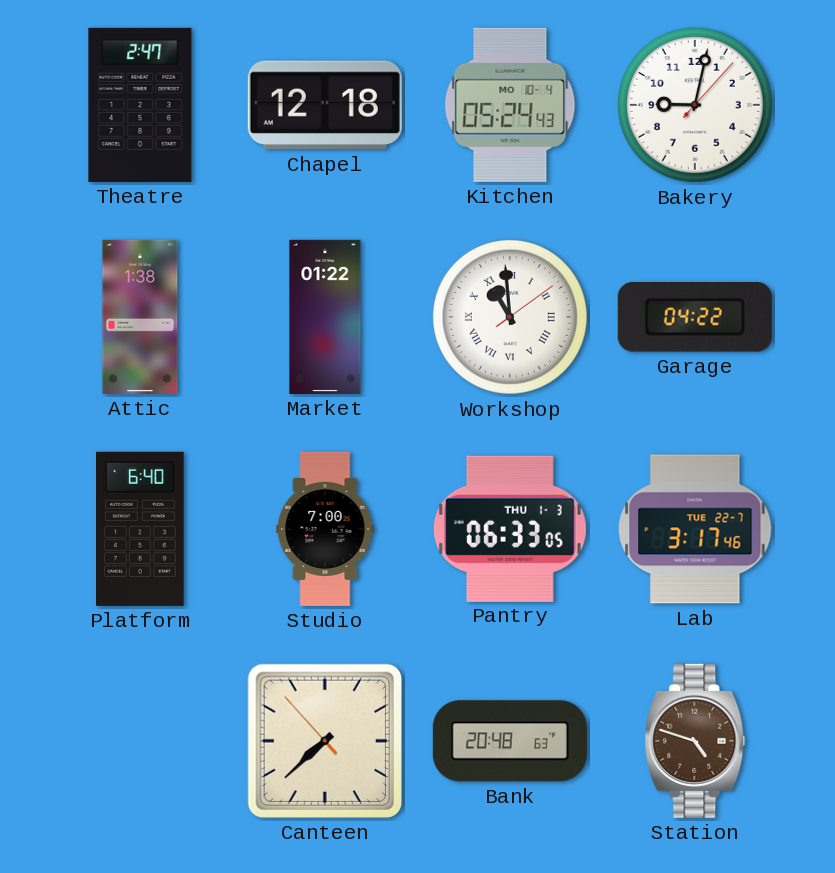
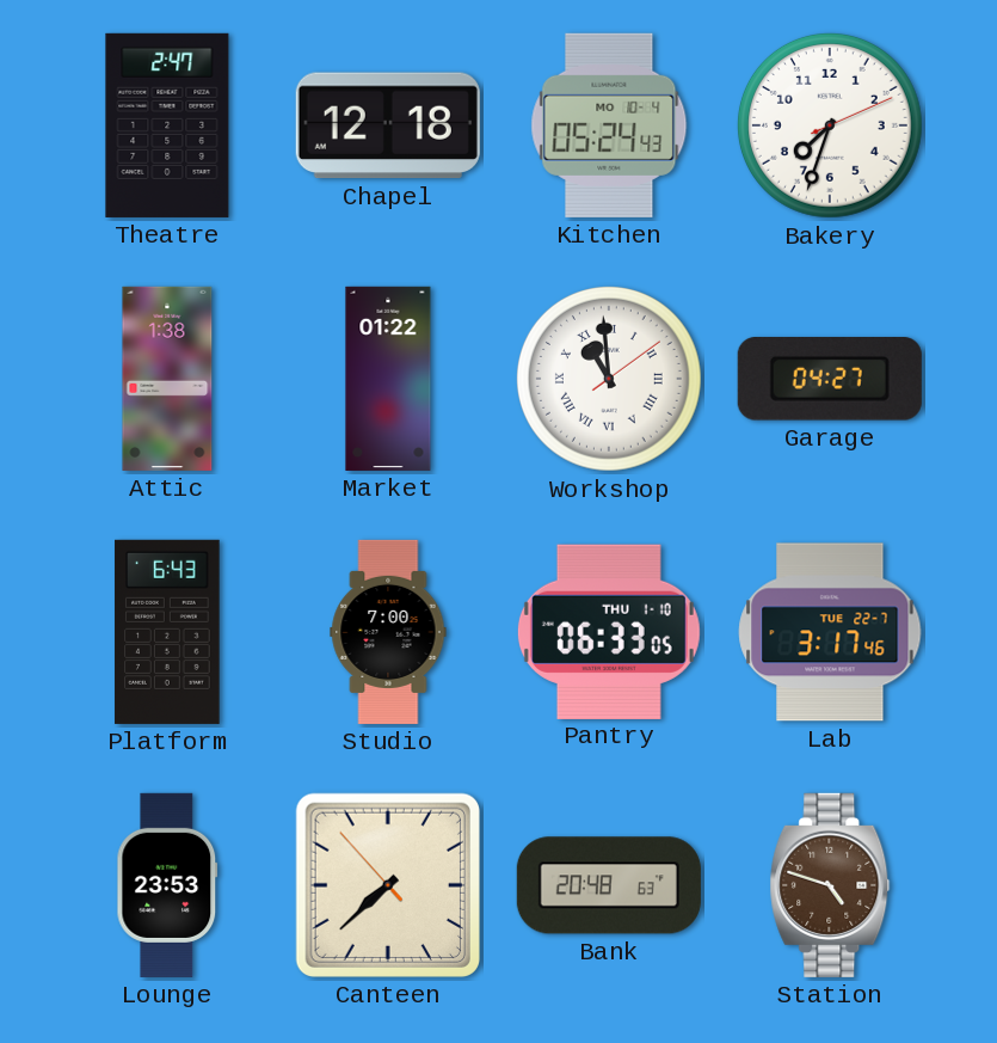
Bakery: 9:02 -> 7:33
Garage: 04:22 -> 04:27
Platform: 6:40 -> 6:43
Pantry date: THU 1-3 -> THU 1-10
Lounge: none -> 23:53
